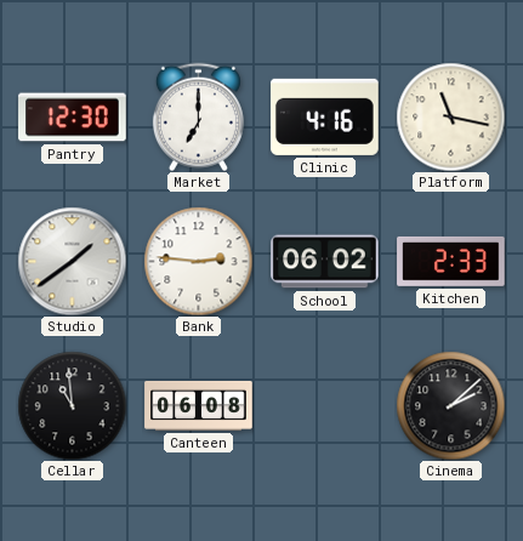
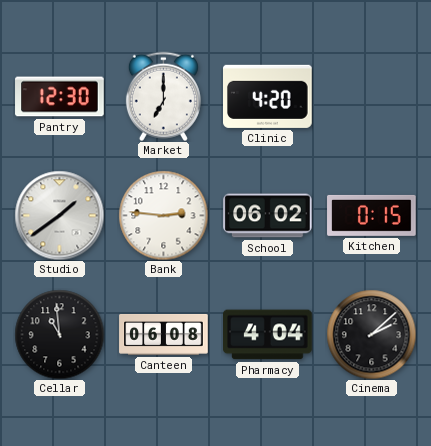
Clinic: 4:16 -> 4:20
Platform: 11:17 -> none
Kitchen: 2:33 -> 0:15
Pharmacy: none -> 4:04
